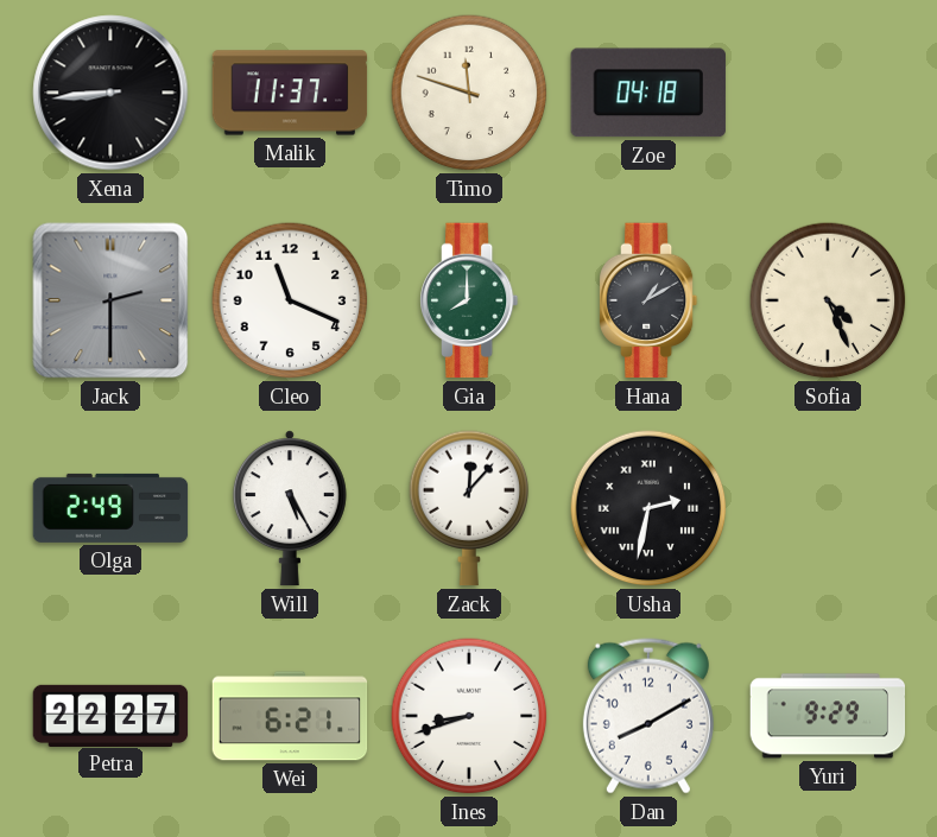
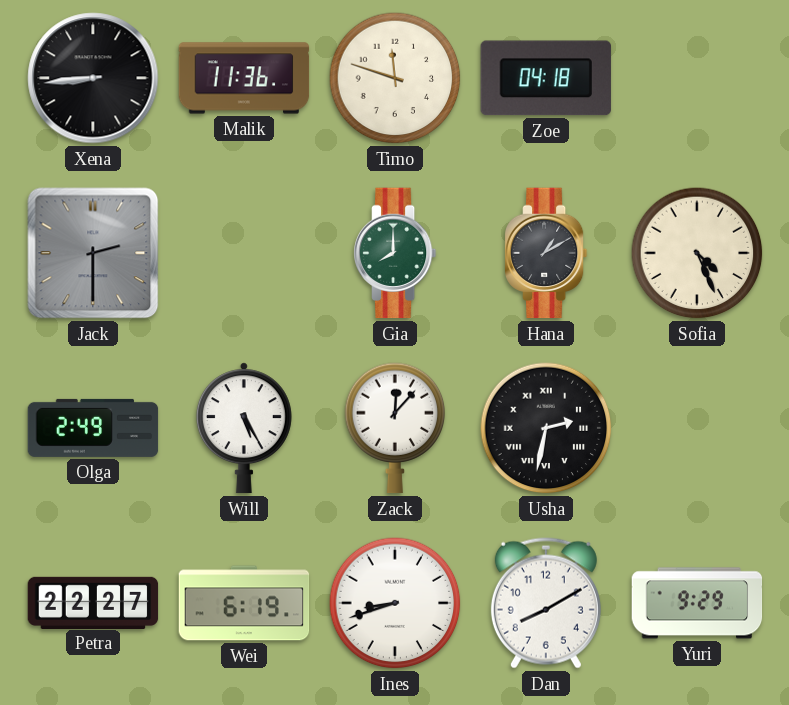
Malik: 11:37 -> 11:36
Cleo: 11:19 -> none
Wei: 6:21 -> 6:19
